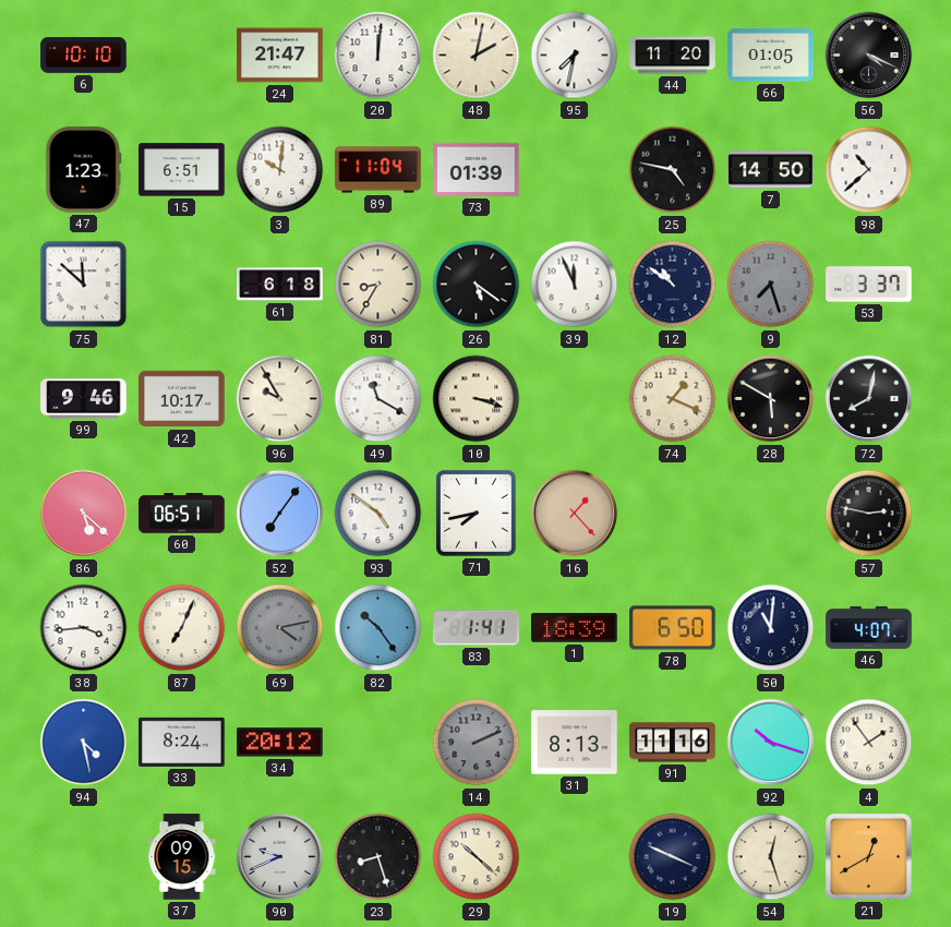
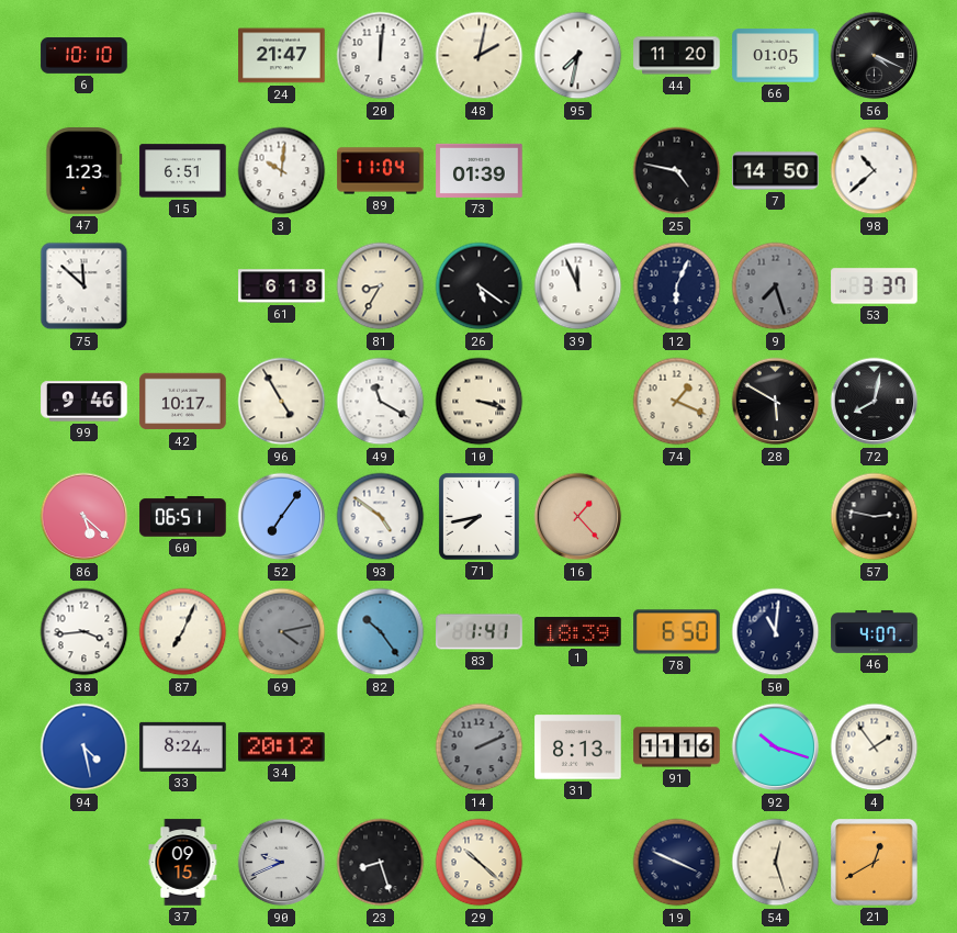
12: 10:51 -> 6:04
96: 9:55 -> 4:55
